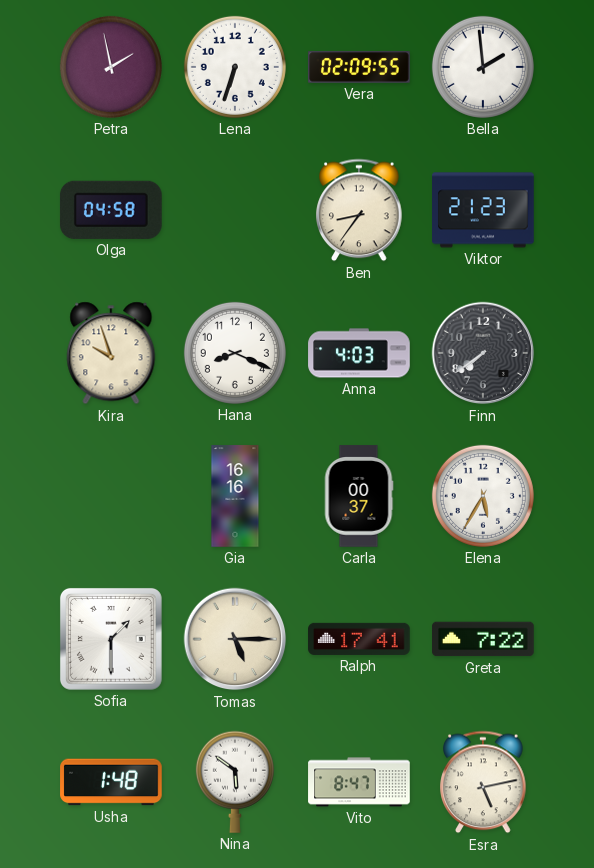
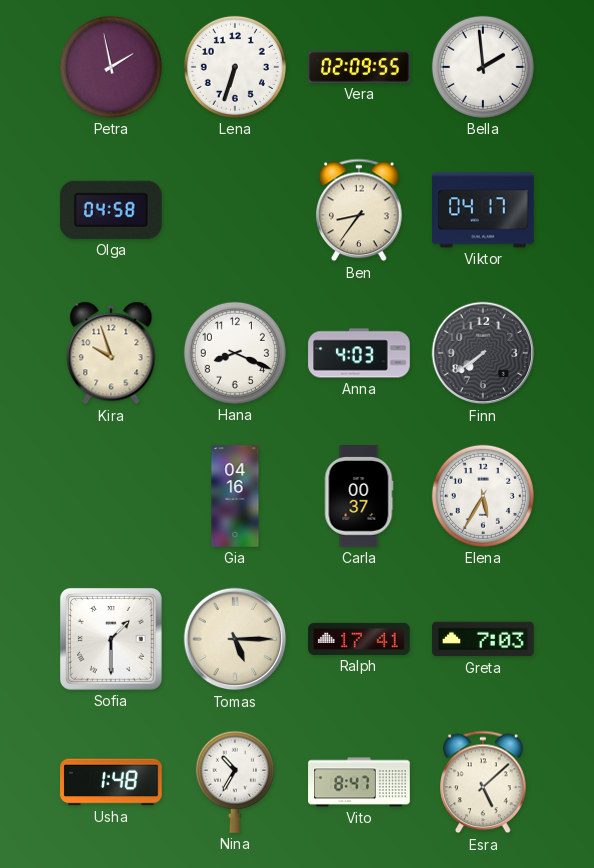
Viktor: 21:23 -> 04:17
Gia: 16:16 -> 04:16
Greta: 7:22 -> 7:03
Nina: 5:51 -> 10:35
Esra: 5:13 -> 5:08
